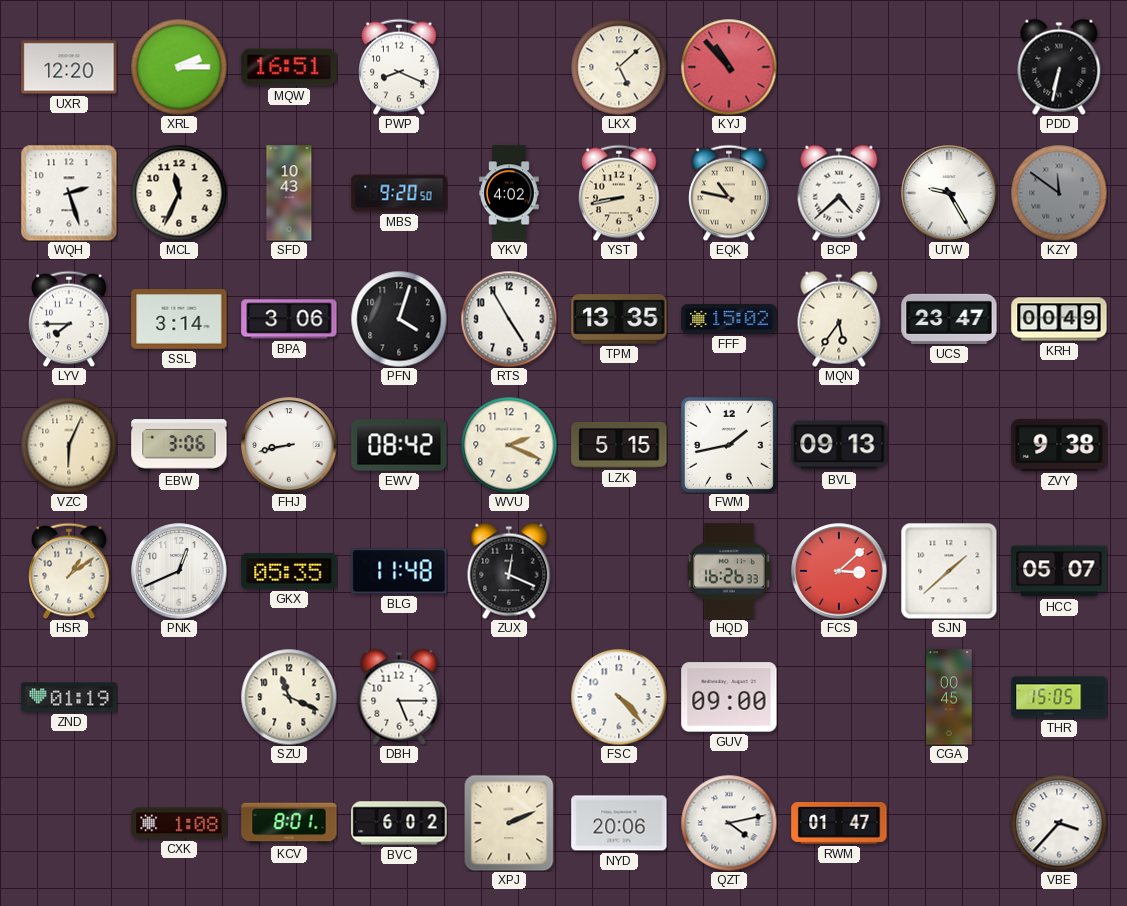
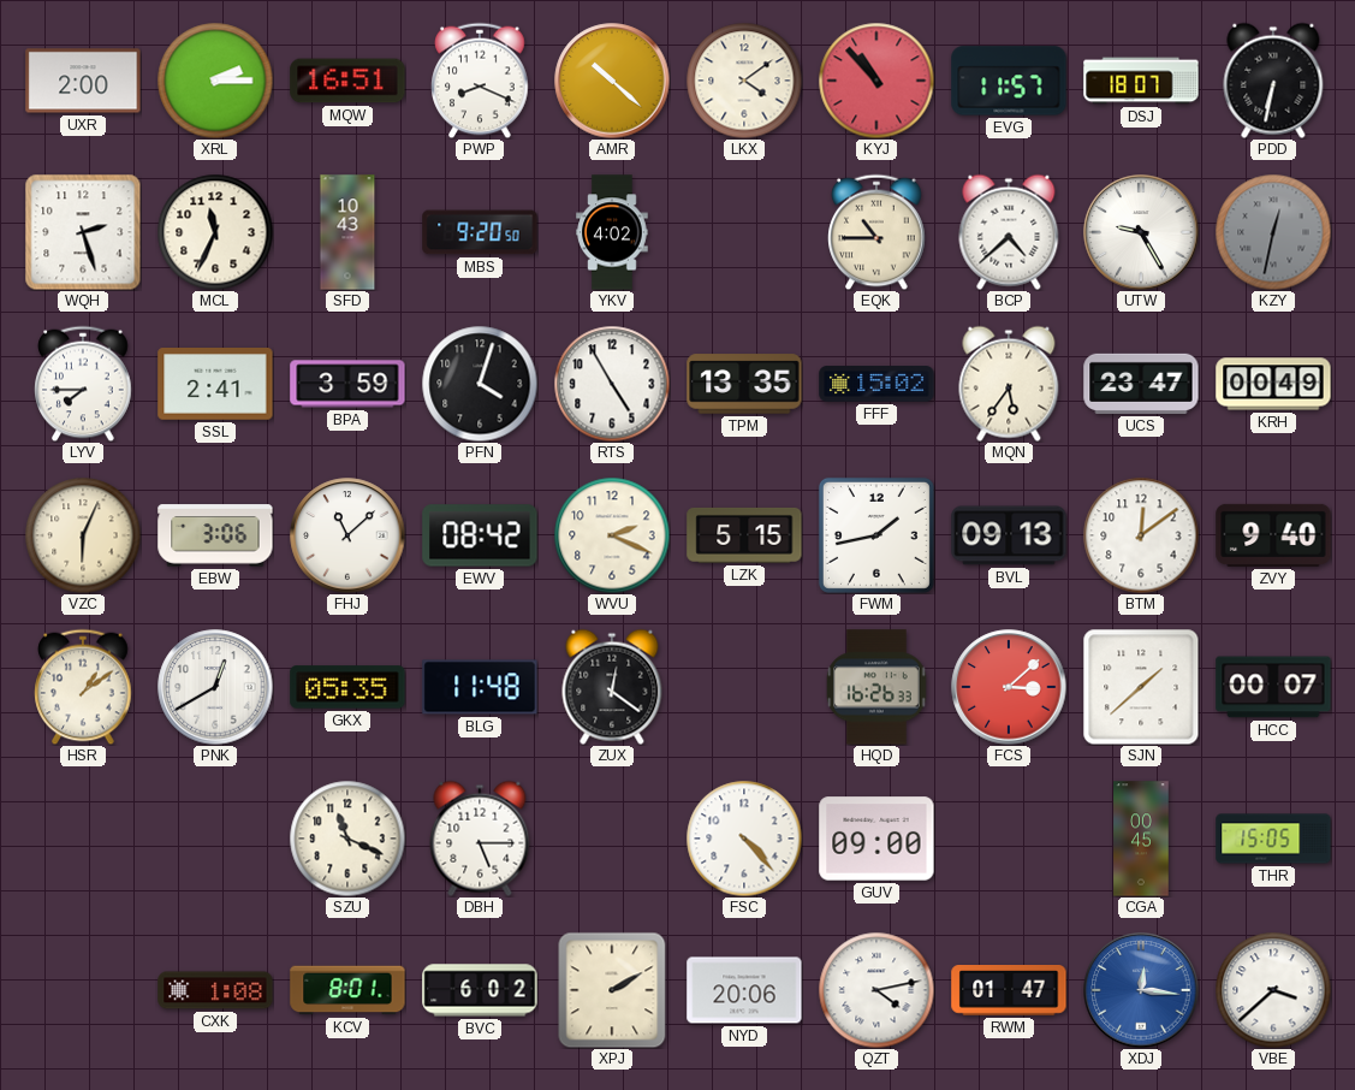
UXR: 12:20 -> 2:00
AMR: none -> 10:22
LKX: 5:08 -> 4:09
EVG: none -> 11:57
DSJ: none -> 18:07
YST: 8:43 -> none
EQK: 10:47 -> 10:45
KZY: 11:51 -> 12:32
SSL: 3:14 -> 2:41
BPA: 3:06 -> 3:59
FHJ: 8:43 -> 11:08
BTM: none -> 12:09
ZVY: 9:38 -> 9:40
PNK: 12:41 -> 12:40
ZUX: 12:19 -> 12:21
HCC: 05:07 -> 00:07
ZND: 01:19 -> none
XPJ: 2:11 -> 2:10
XDJ: none -> 12:16
VBE: 3:37 -> 3:38
